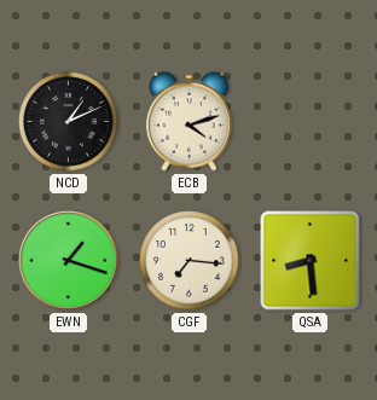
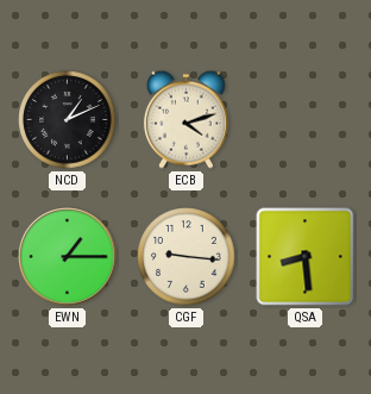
EWN: 1:18 -> 1:15
CGF: 7:16 -> 9:16
